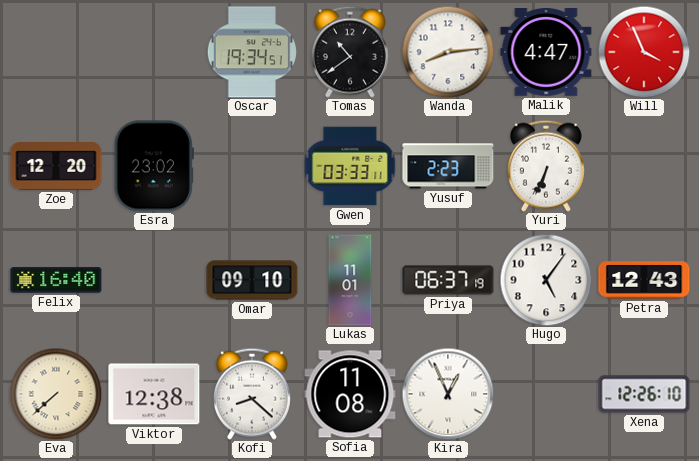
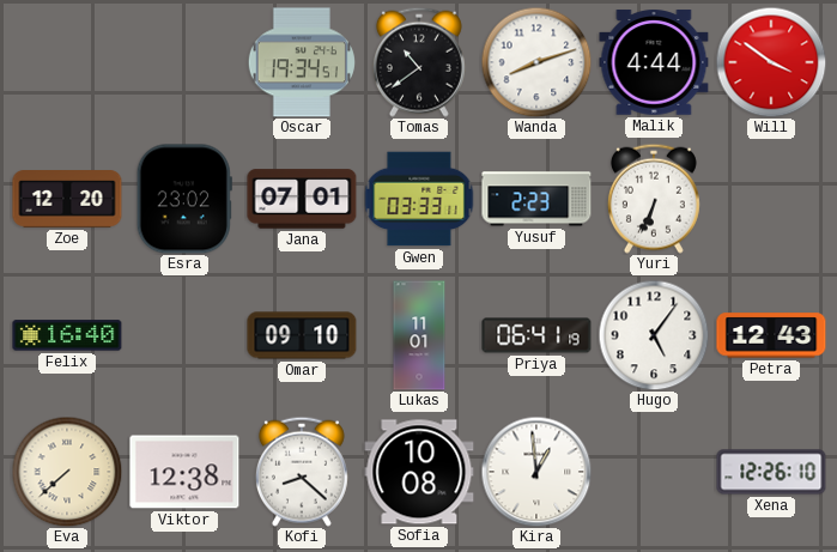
Wanda: 8:14 -> 8:12
Malik: 4:47 -> 4:44
Will: 3:56 -> 3:51
Jana: none -> 07:01
Priya: 06:37 -> 06:41
Sofia: 11:08 -> 10:08
Kira: 12:56 -> 12:59
